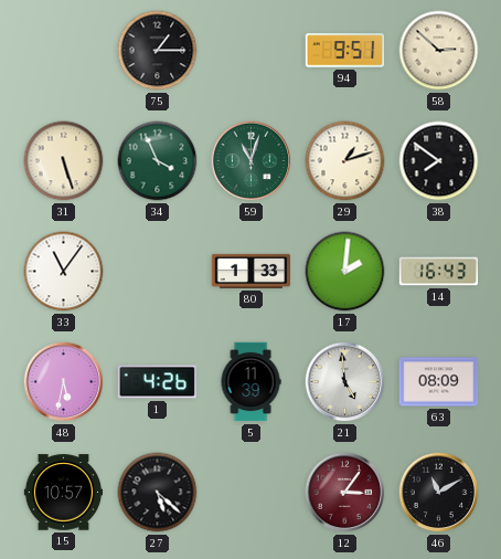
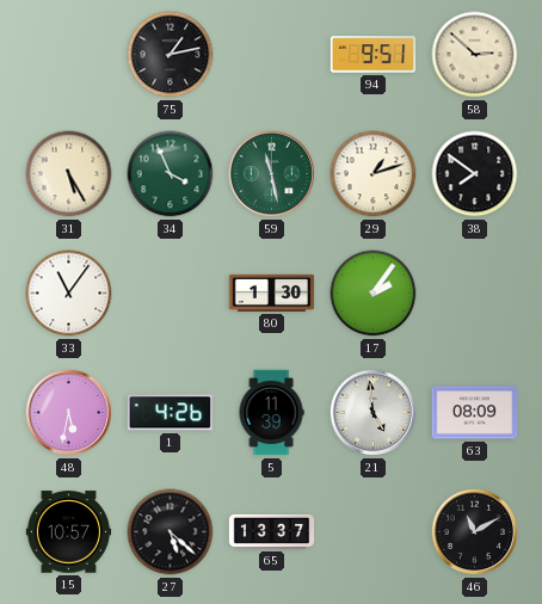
75: 1:15 -> 1:13
31: 5:27 -> 5:25
59: 11:03 -> 11:28
80: 1:33 -> 1:30
17: 2:01 -> 2:06
14: 16:43 -> none
65: none -> 13:37
12: 3:06 -> none
